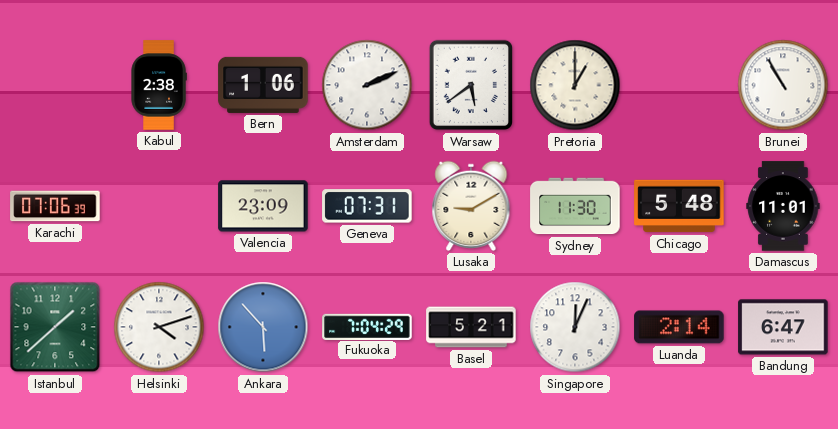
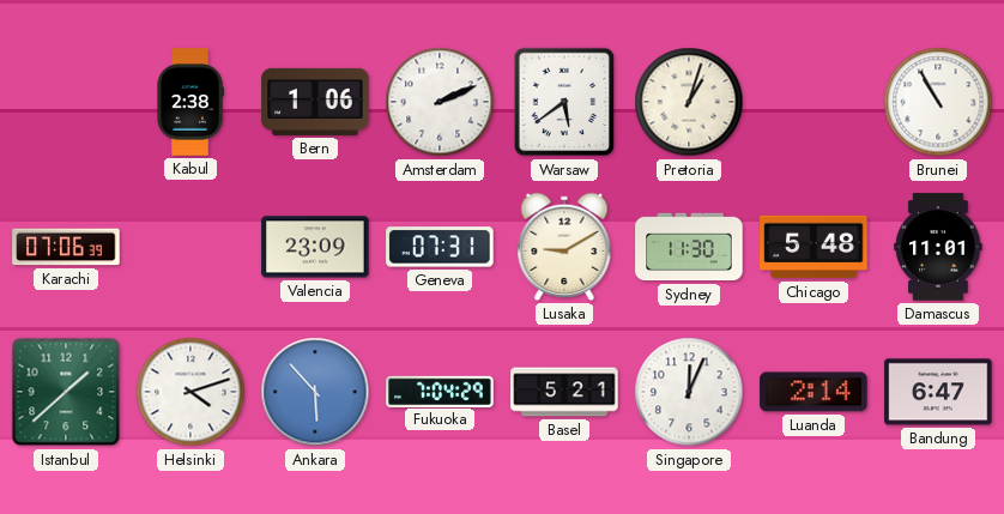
Pretoria: 1:00 -> 1:03
